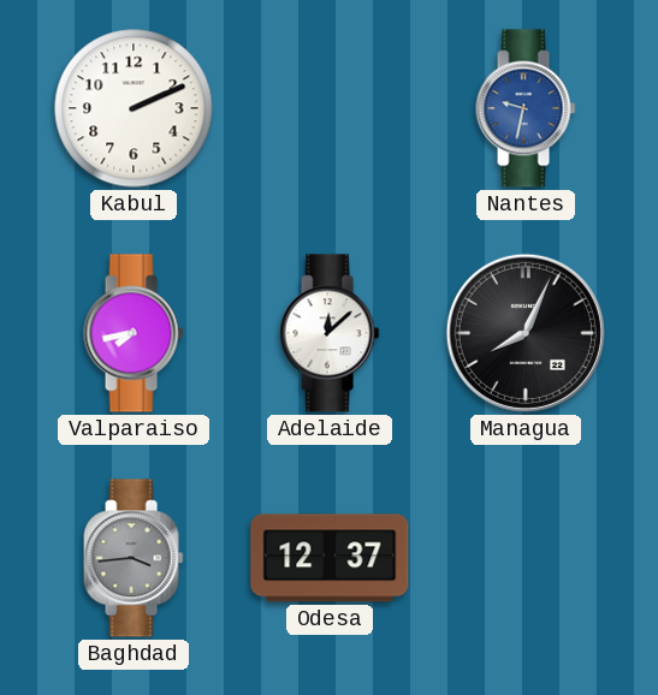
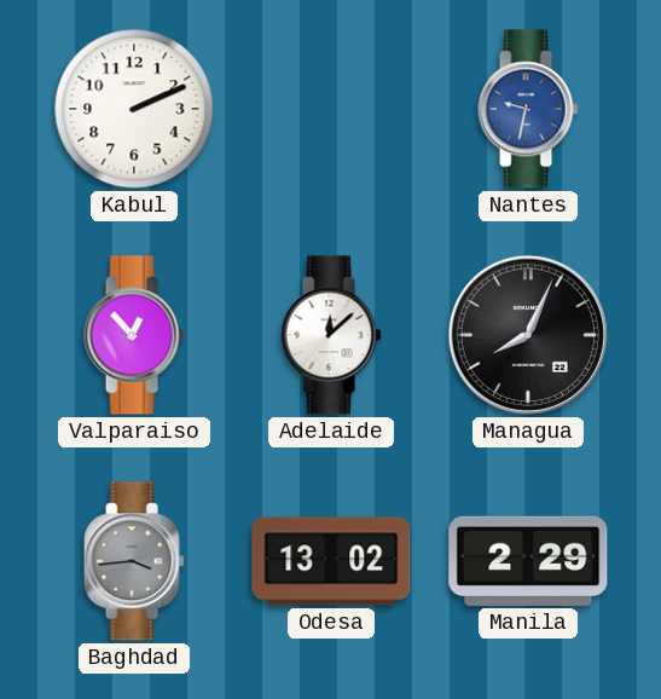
Valparaiso: 7:43 -> 12:53
Odesa: 12:37 -> 13:02
Manila: none -> 2:29
